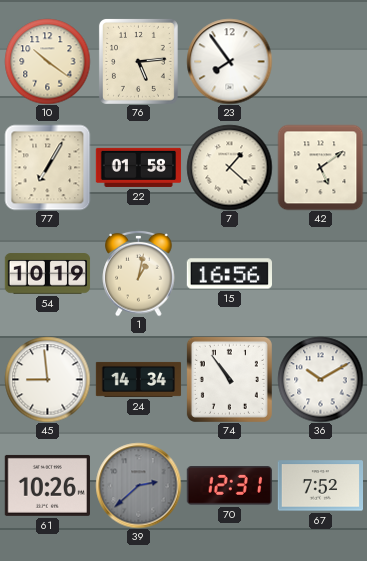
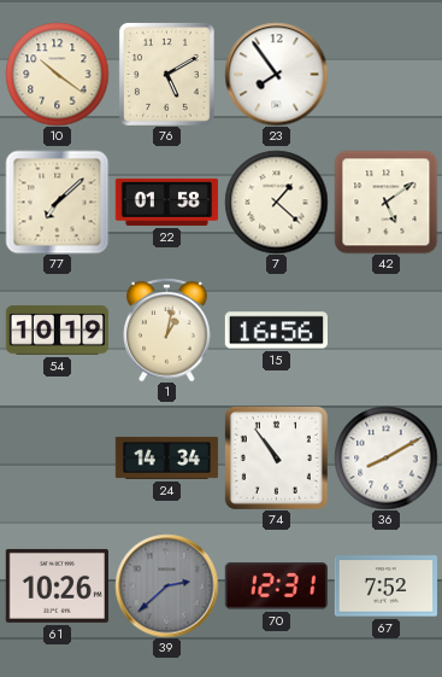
76: 5:14 -> 5:10
77: 7:05 -> 7:08
45: 8:59 -> none
36: 10:10 -> 8:10
